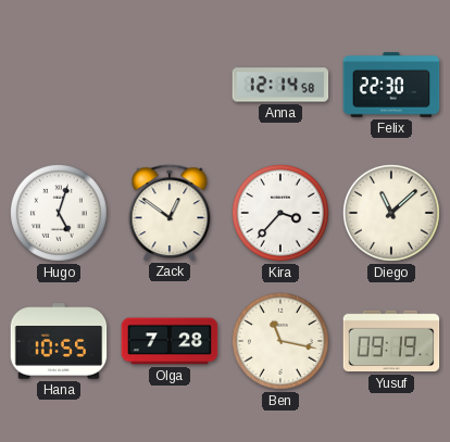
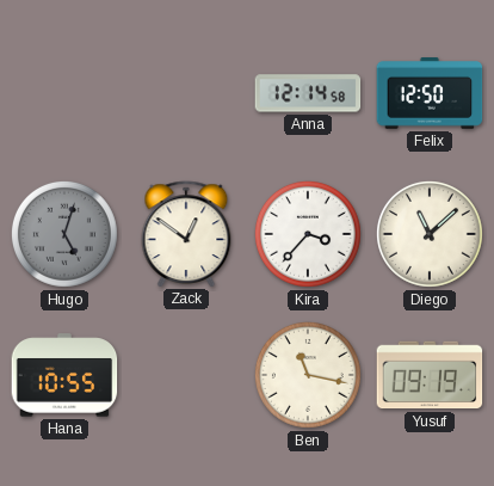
Felix: 22:30 -> 12:50
Hugo dial: white -> grey
Olga: 7:28 -> none
